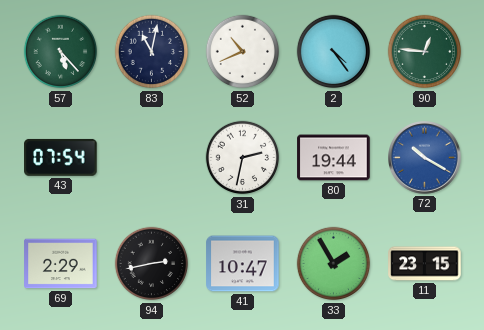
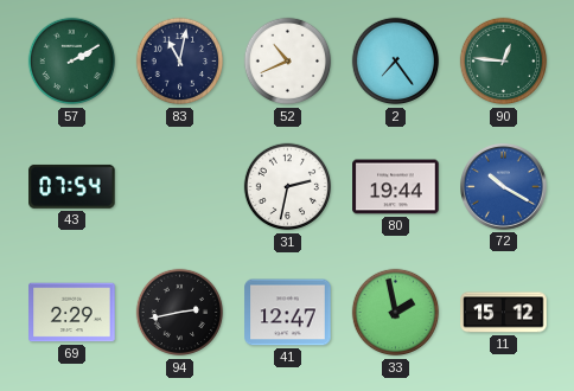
57: 5:23 -> 2:10
2: 4:24 -> 7:24
41: 10:47 -> 12:47
33: 1:55 -> 1:58
11: 23:15 -> 15:12
